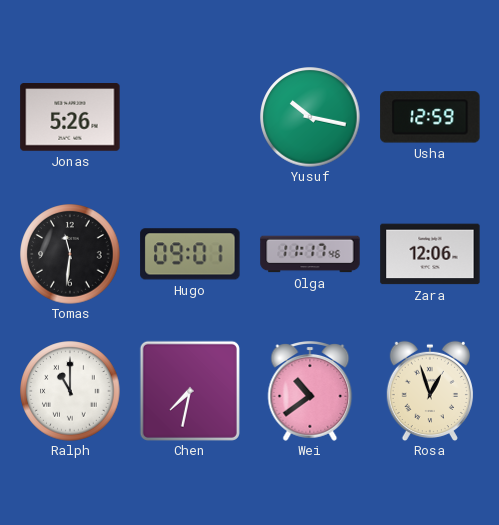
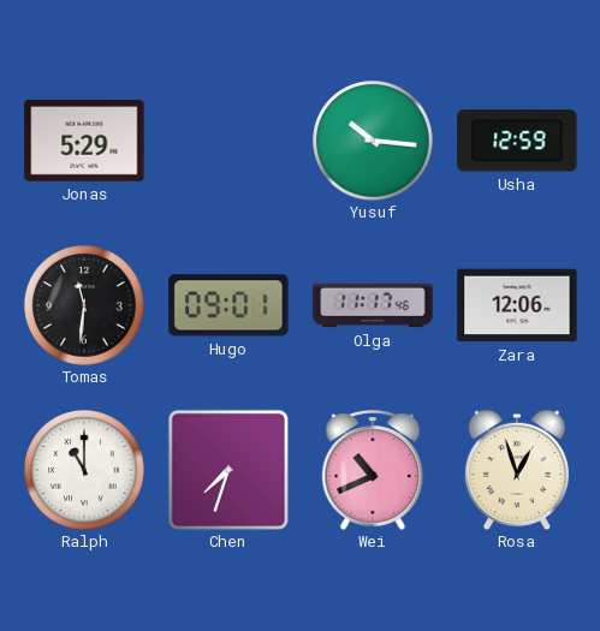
Jonas: 5:26 -> 5:29
Yusuf: 10:17 -> 10:16
Chen: 7:32 -> 7:33
Wei: 10:39 -> 10:41
